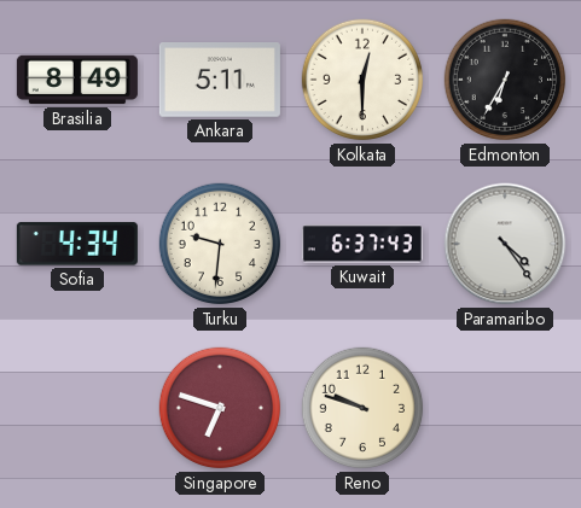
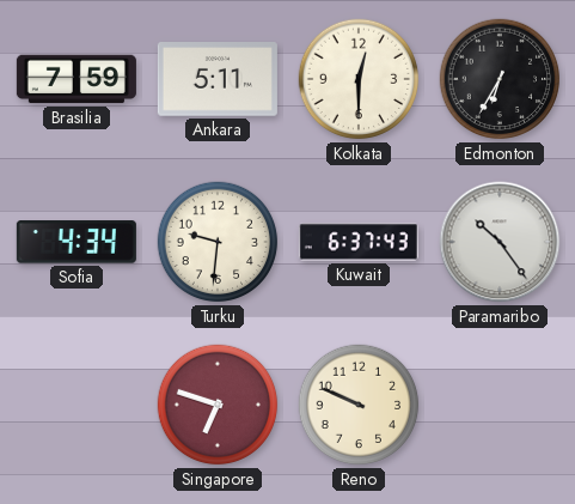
Brasilia: 8:49 -> 7:59
Paramaribo: 4:24 -> 10:24
Reno: 9:48 -> 9:49
